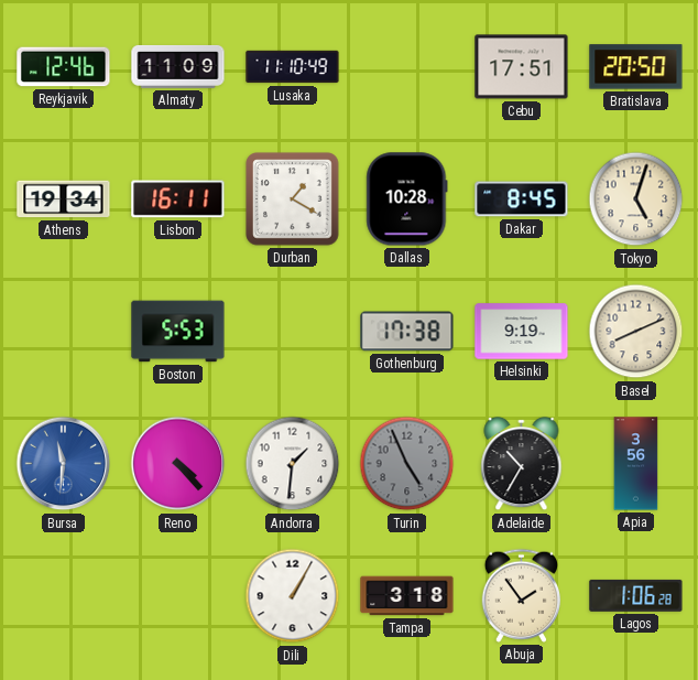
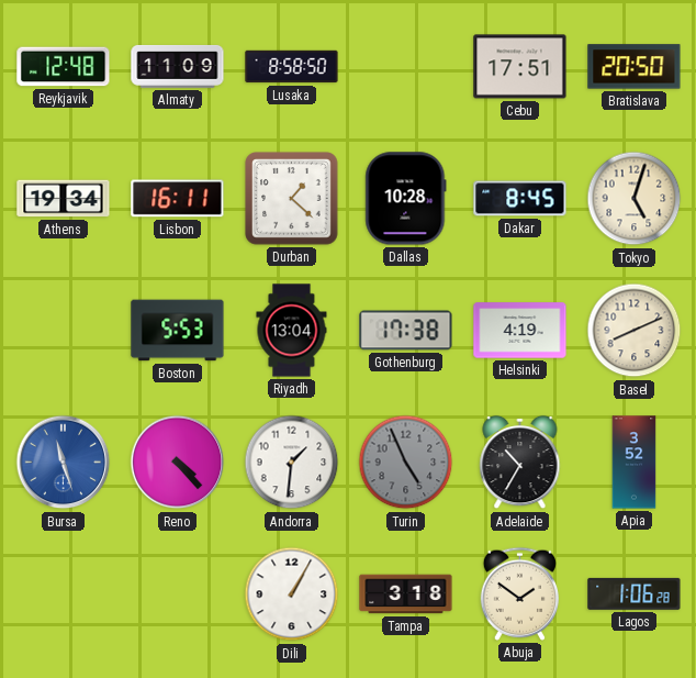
Reykjavik: 12:46 -> 12:48
Lusaka: 11:10 -> 8:58
Durban: 1:20 -> 1:22
Riyadh: none -> 13:04
Helsinki: 9:19 -> 4:19
Bursa: 11:31 -> 11:27
Apia: 3:56 -> 3:52
Abuja: 1:54 -> 1:51
